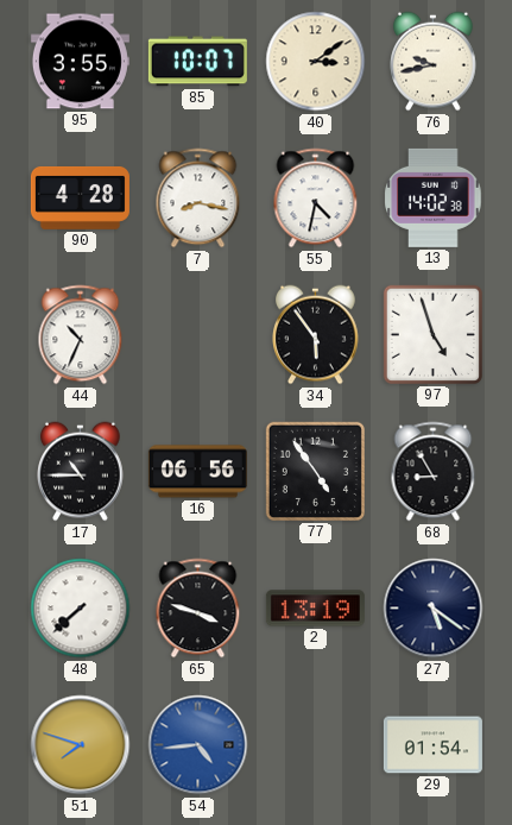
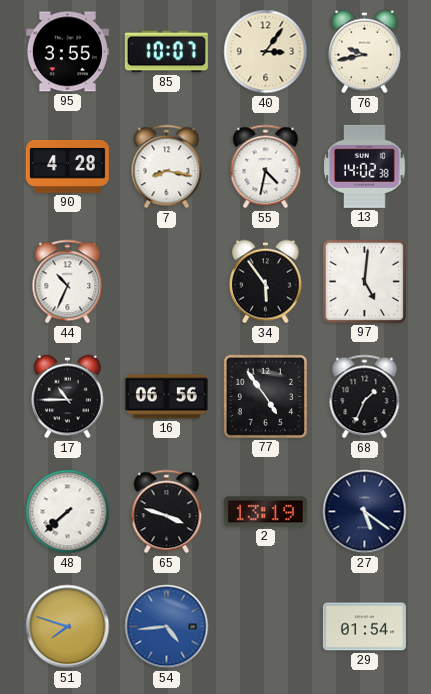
40: 3:09 -> 3:06
97: 4:57 -> 5:01
68: 8:55 -> 1:34
